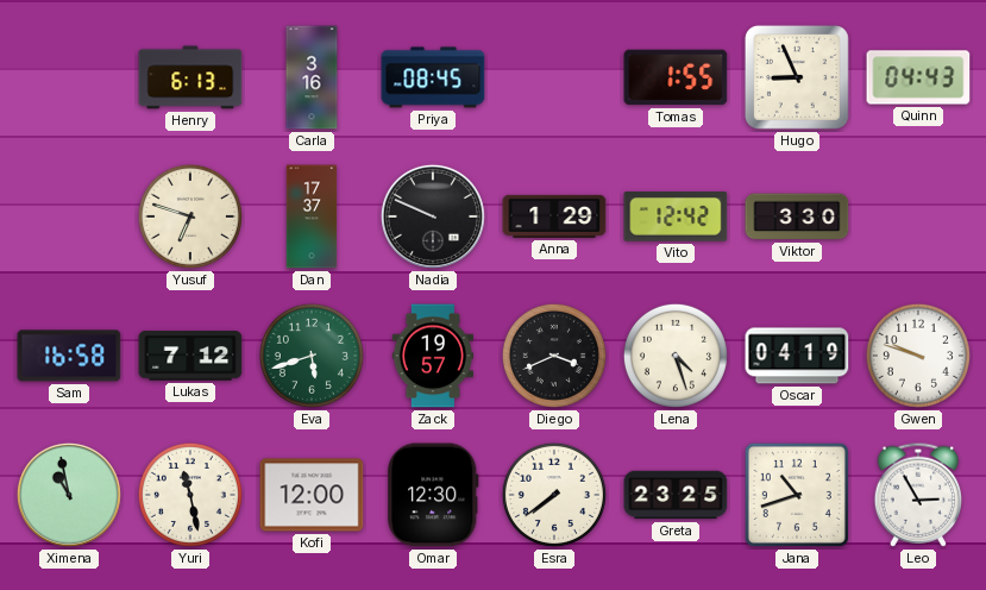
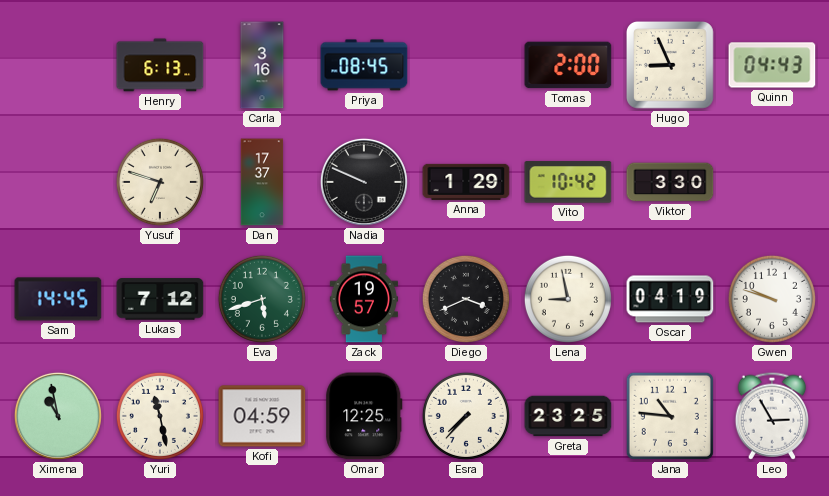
Tomas: 1:55 -> 2:00
Vito: 12:42 -> 10:42
Sam: 16:58 -> 14:45
Lena: 4:27 -> 8:58
Kofi: 12:00 -> 04:59
Omar: 12:30 -> 12:25
Esra: 7:39 -> 7:37
Jana: 10:42 -> 10:46
